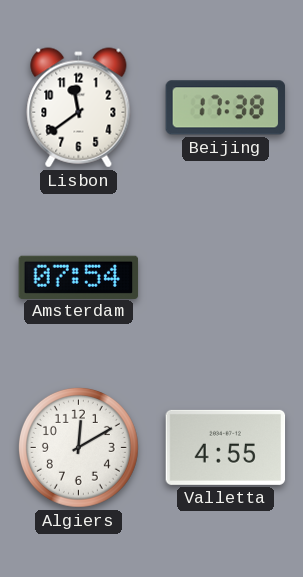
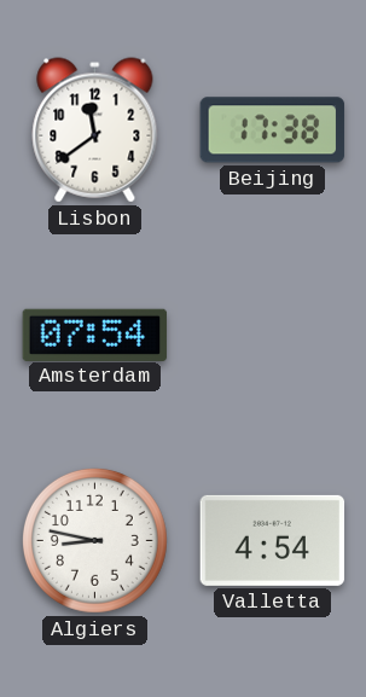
Algiers: 12:10 -> 8:47
Valletta: 4:55 -> 4:54
